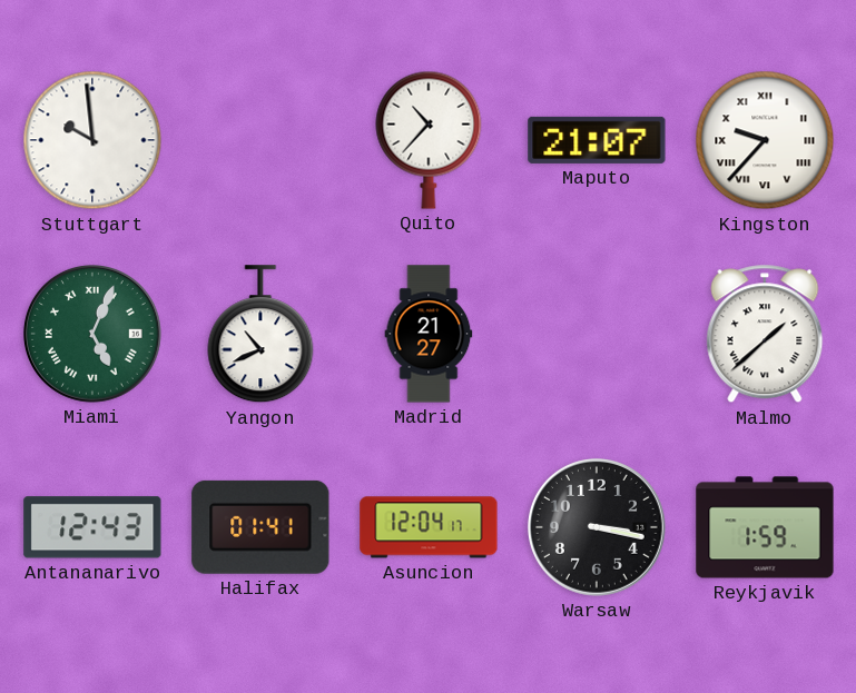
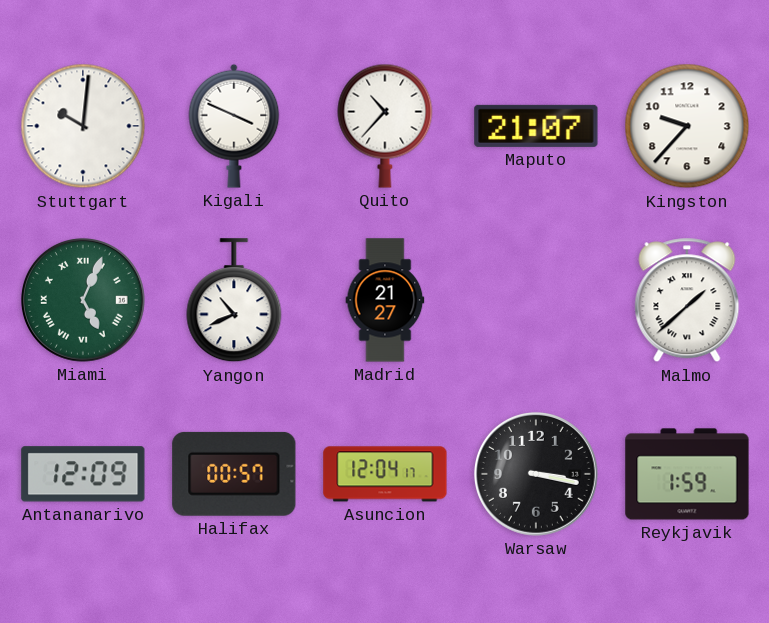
Stuttgart: 9:59 -> 10:01
Kigali: none -> 3:49
Kingston numerals: Roman -> Arabic
Antananarivo: 12:43 -> 12:09
Halifax: 01:41 -> 00:57
